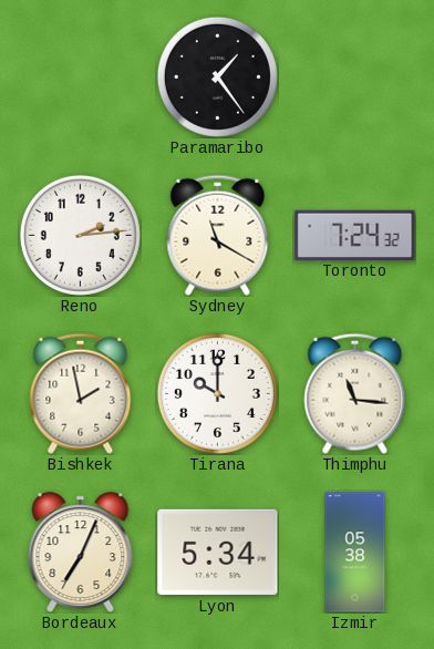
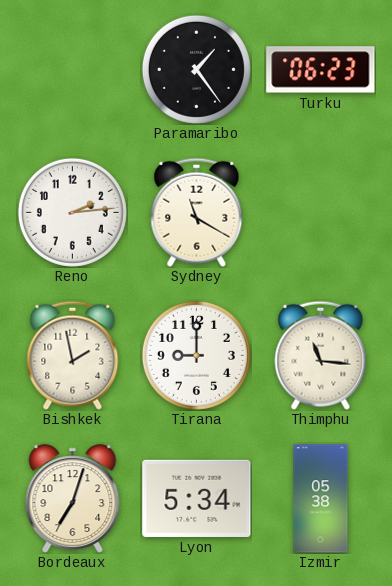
Turku: none -> 06:23
Toronto: 7:24 -> none
Tirana: 10:00 -> 9:00
Bordeaux: 7:04 -> 7:03
